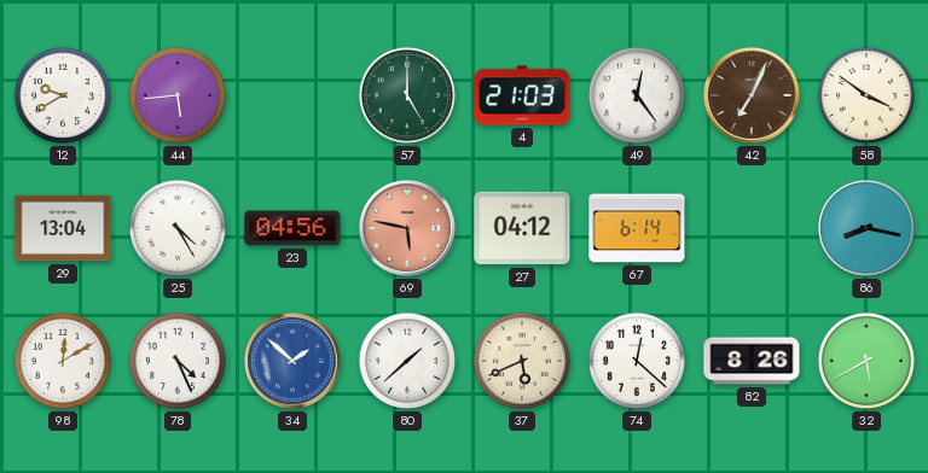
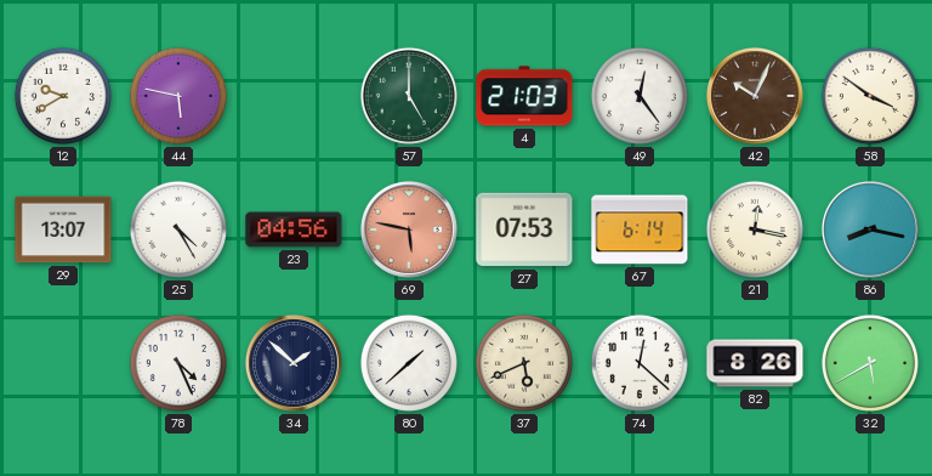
44: 5:44 -> 5:47
42: 7:04 -> 10:04
29: 13:04 -> 13:07
27: 04:12 -> 07:53
21: none -> 12:17
98: 12:10 -> none
34 dial: blue -> navy
